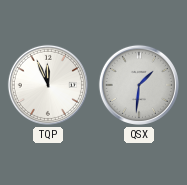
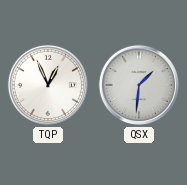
TQP: 11:56 -> 12:56
